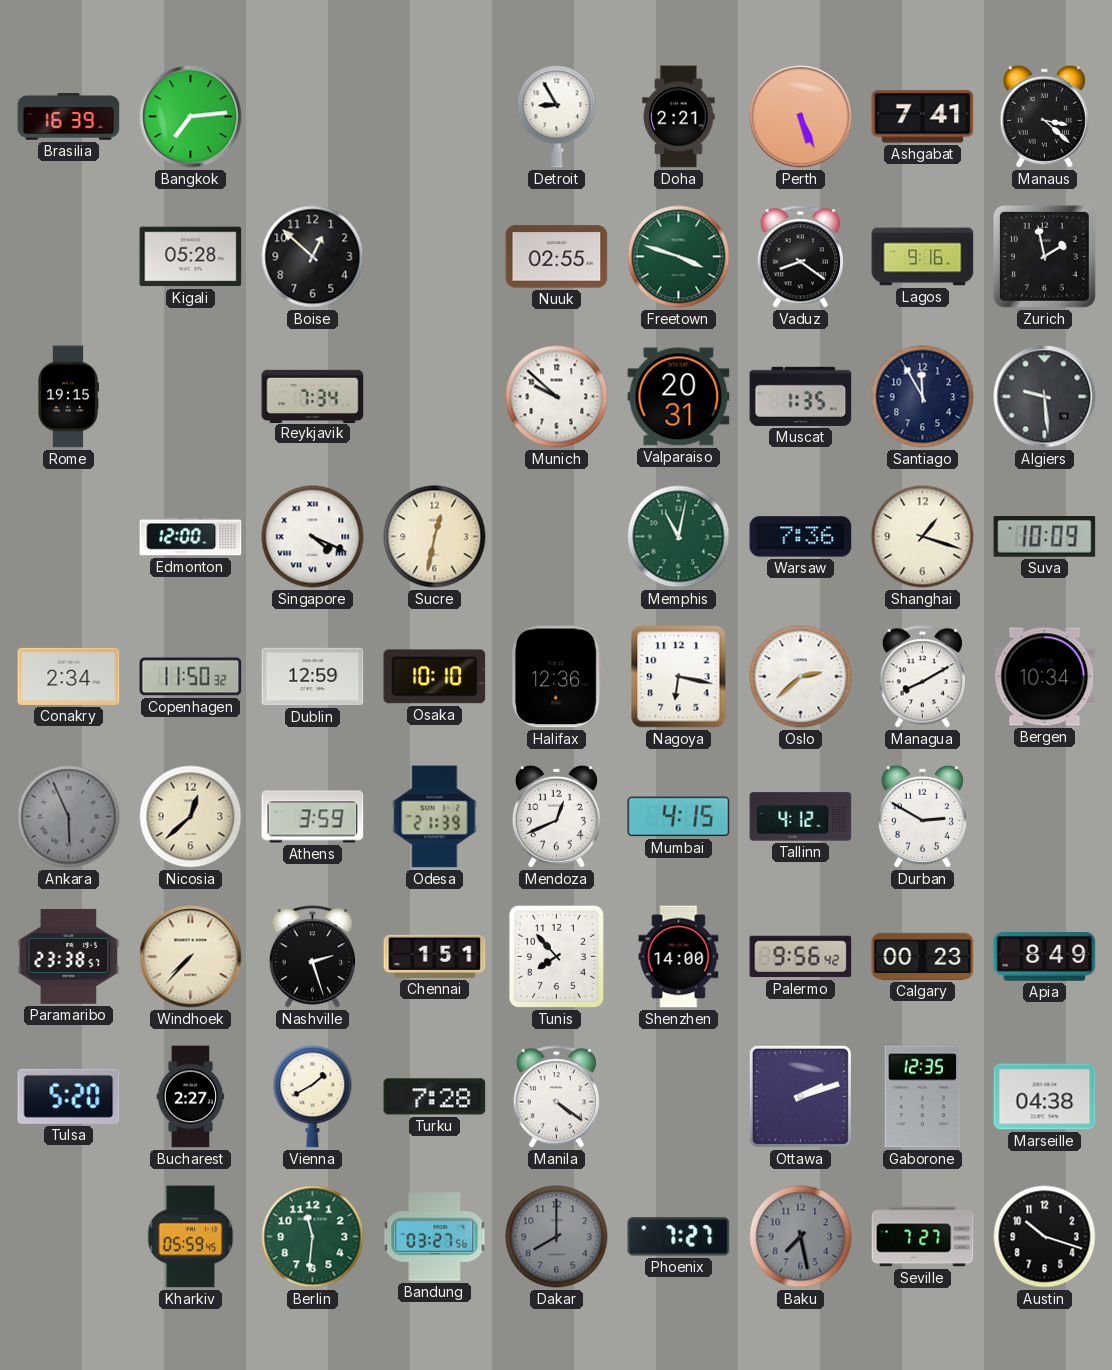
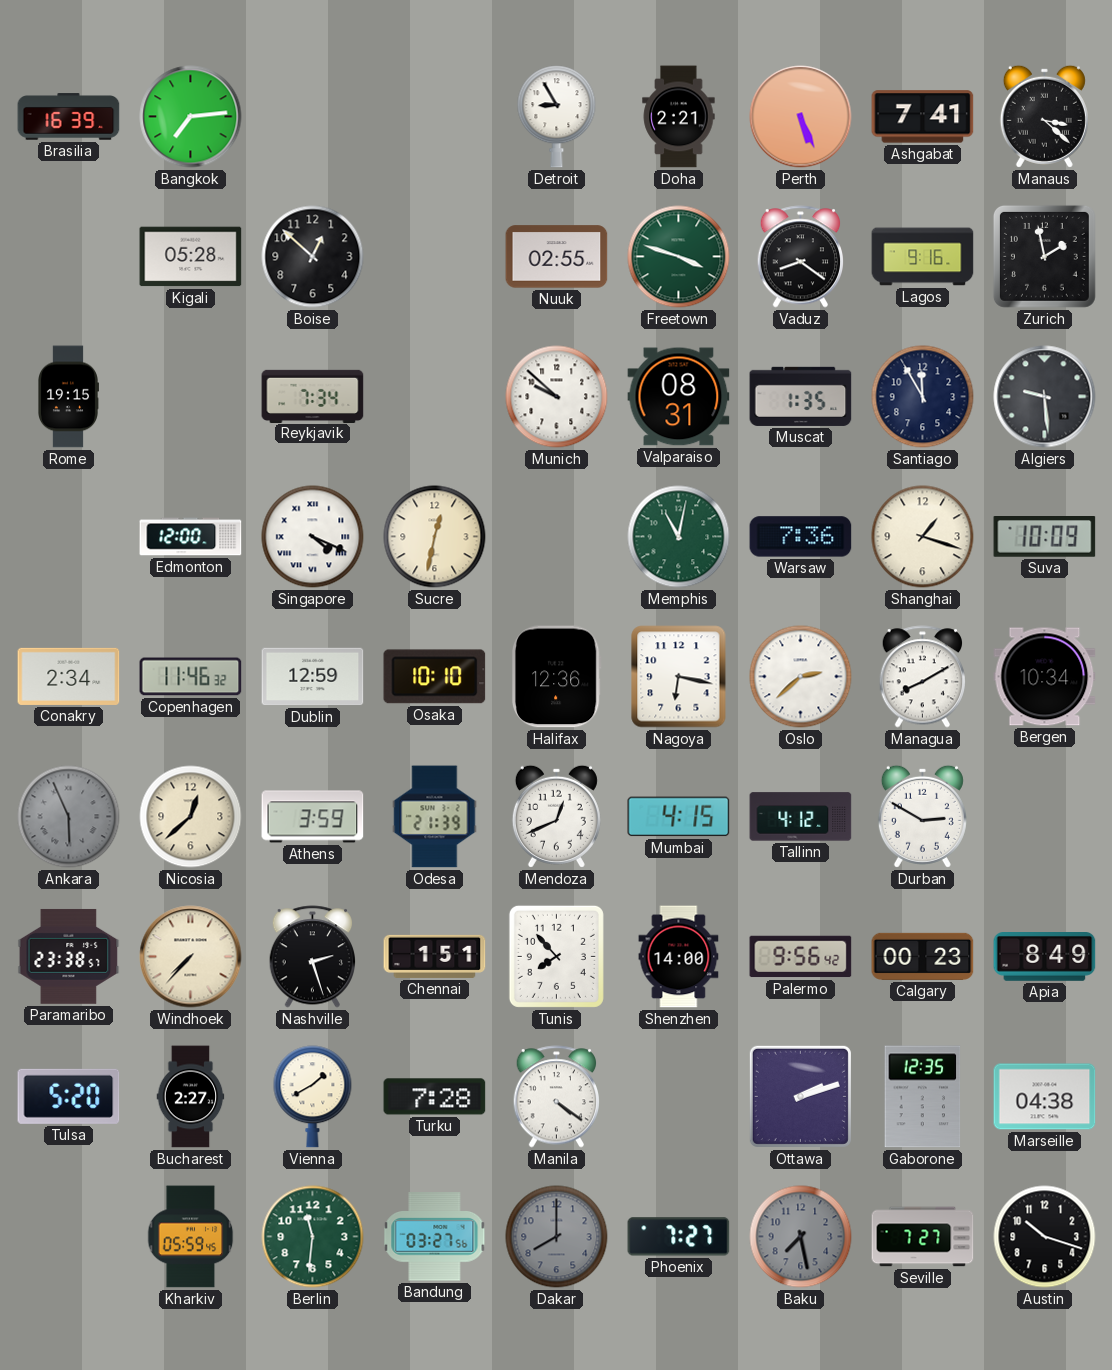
Valparaiso: 20:31 -> 08:31
Copenhagen: 11:50 -> 11:46
